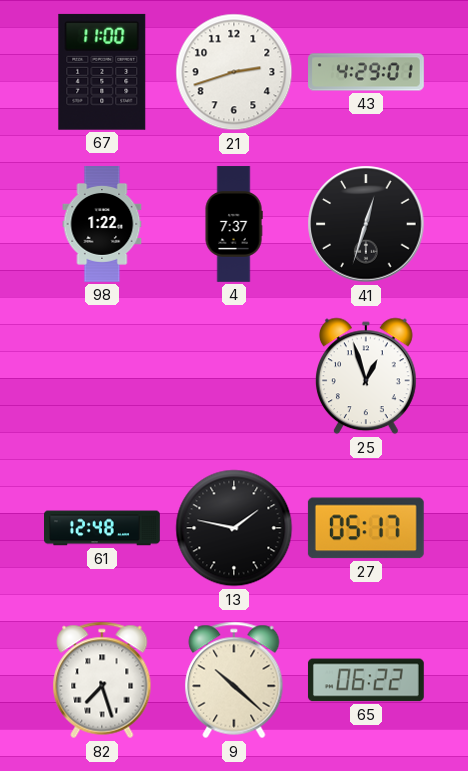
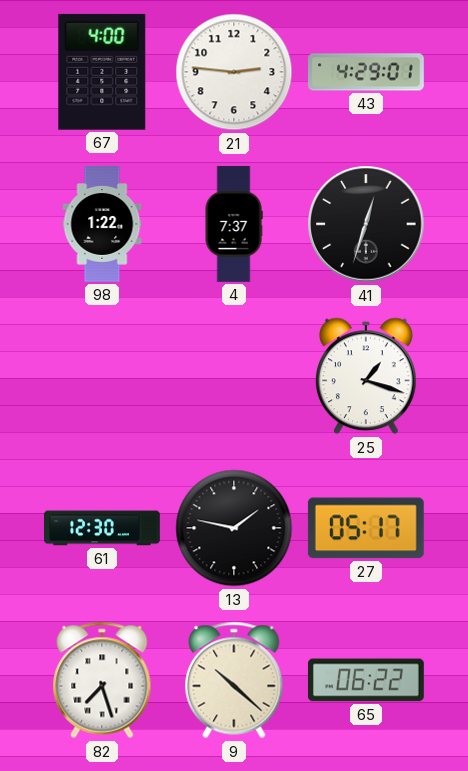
67: 11:00 -> 4:00
21: 2:42 -> 2:46
25: 12:57 -> 1:18
61: 12:48 -> 12:30
